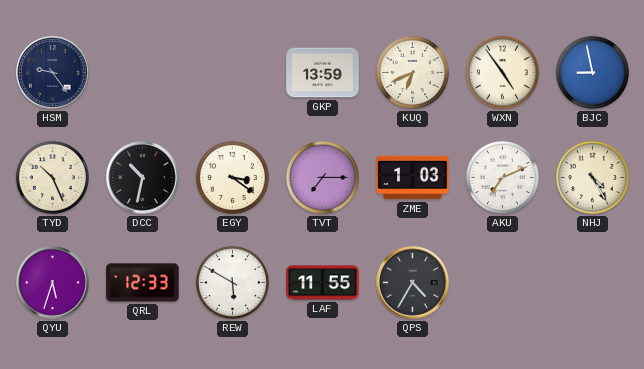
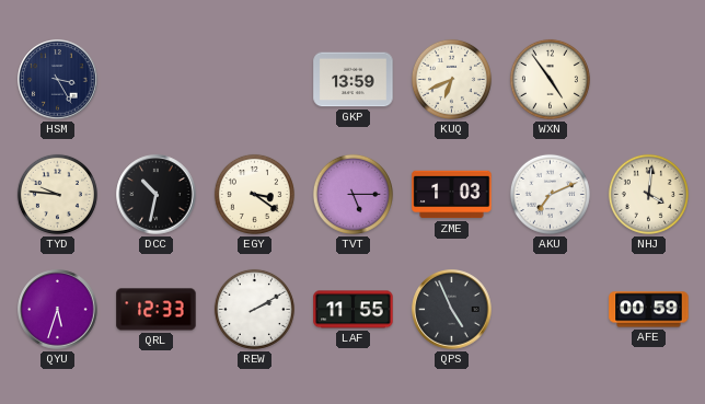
HSM: 9:24 -> 3:25
BJC: 8:58 -> none
TYD: 10:26 -> 9:46
TVT: 7:15 -> 5:15
NHJ: 4:25 -> 4:01
REW: 5:50 -> 2:10
QPS: 4:35 -> 4:56
AFE: none -> 00:59
